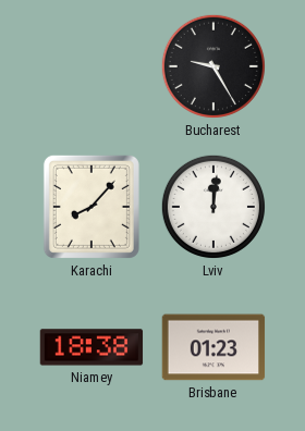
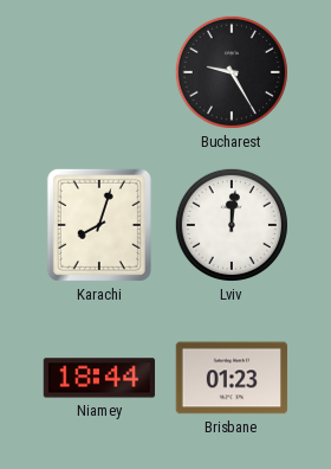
Karachi: 8:07 -> 8:03
Niamey: 18:38 -> 18:44
